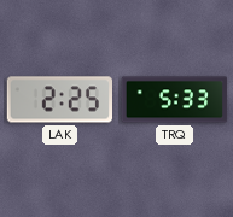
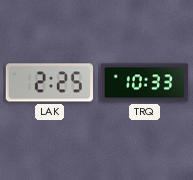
TRQ: 5:33 -> 10:33
